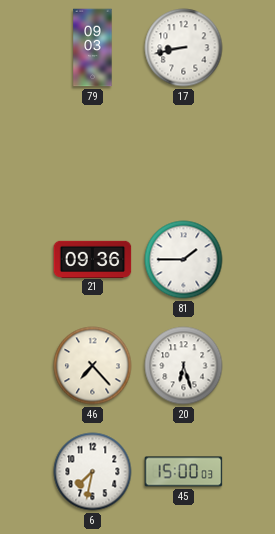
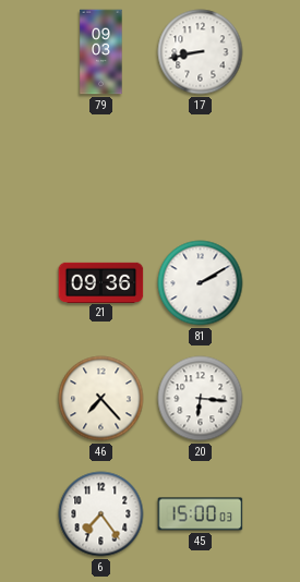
81: 1:45 -> 2:10
20: 6:27 -> 6:16
6: 7:32 -> 7:24
